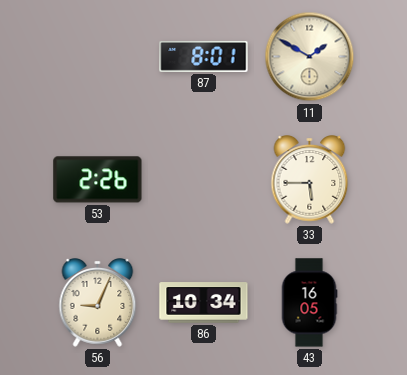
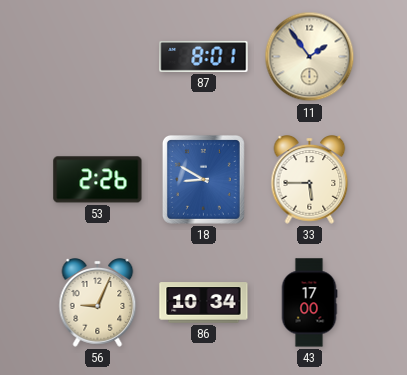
11: 1:50 -> 1:54
18: none -> 8:50
43: 16:05 -> 17:00
